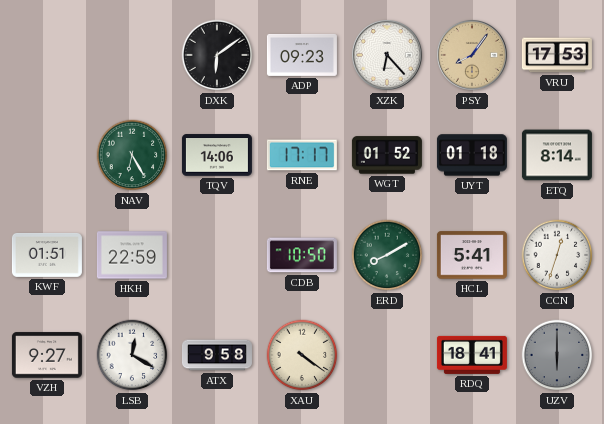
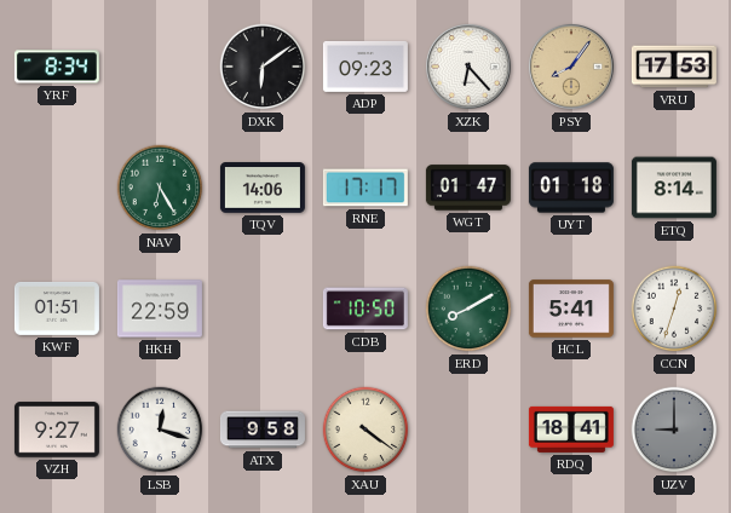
YRF: none -> 8:34
WGT: 01:52 -> 01:47
LSB: 12:20 -> 12:18
UZV: 6:00 -> 9:00
